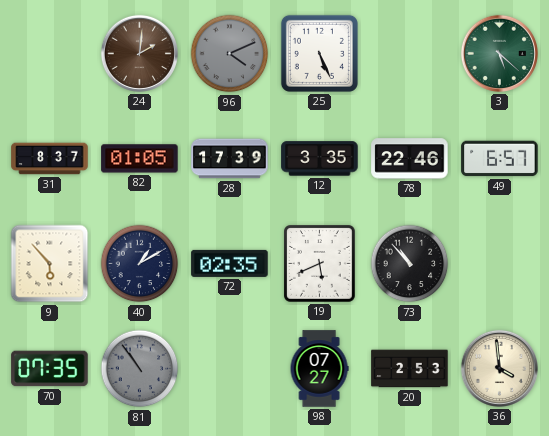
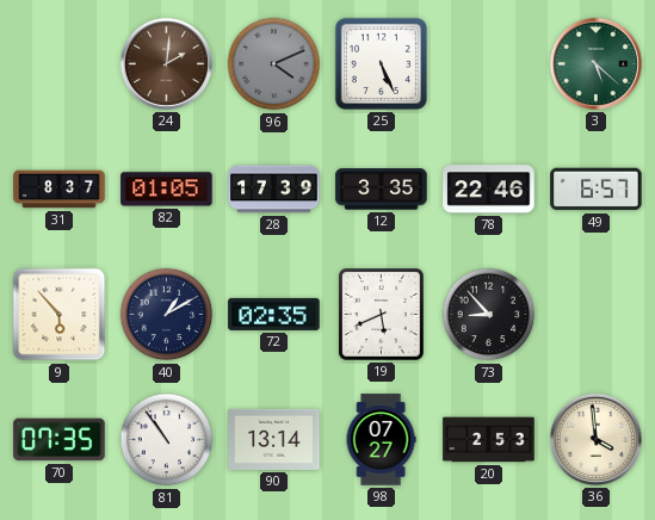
73: 10:53 -> 8:53
81 dial: grey -> white
90: none -> 13:14
